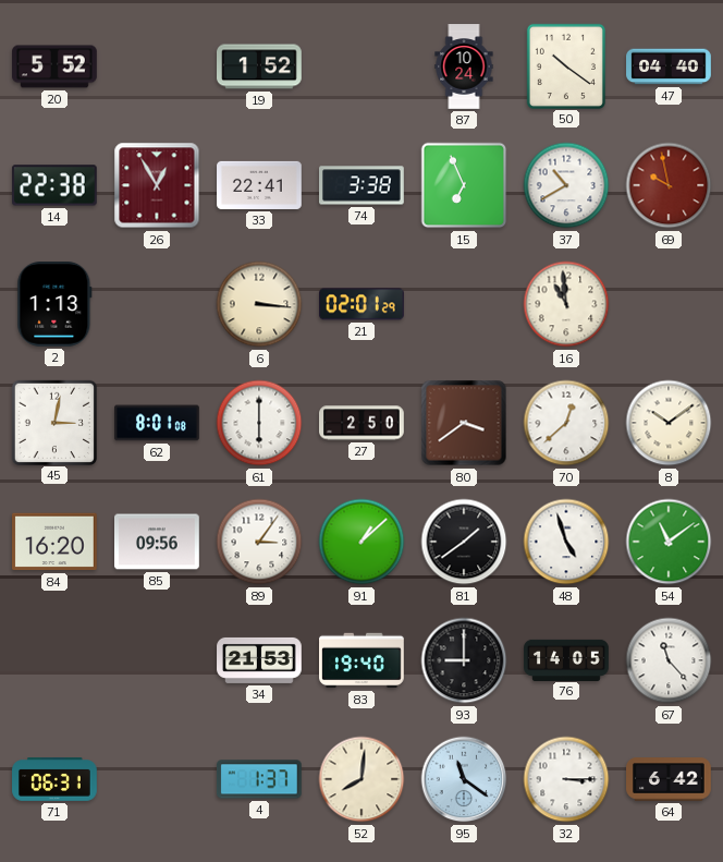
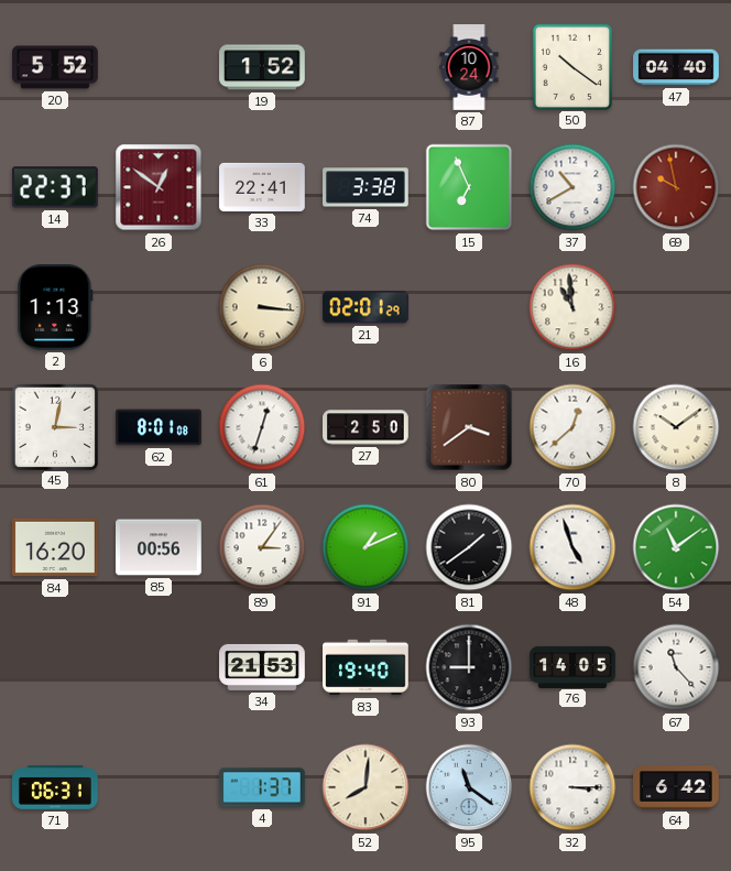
14: 22:38 -> 22:37
26: 12:55 -> 12:51
61: 6:00 -> 12:33
85: 09:56 -> 00:56
91: 1:08 -> 1:11
